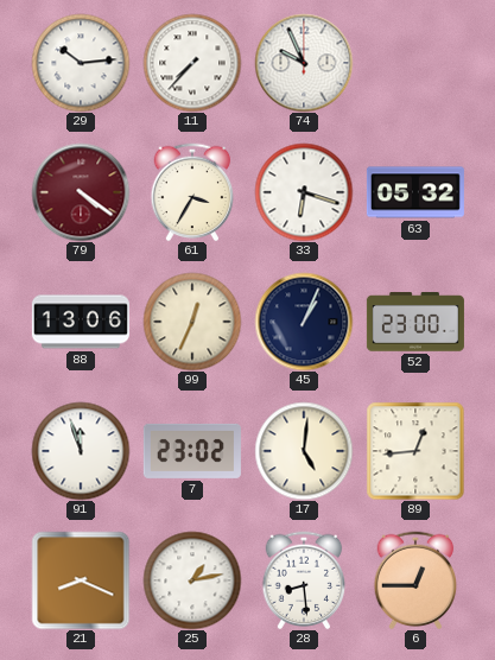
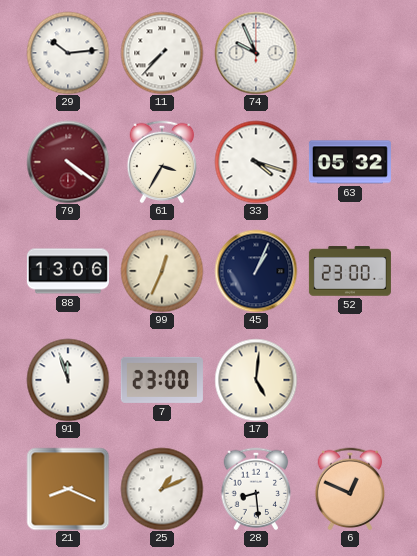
33: 6:18 -> 4:18
7: 23:02 -> 23:00
89: 12:44 -> none
25: 1:13 -> 1:11
6: 12:45 -> 12:49
